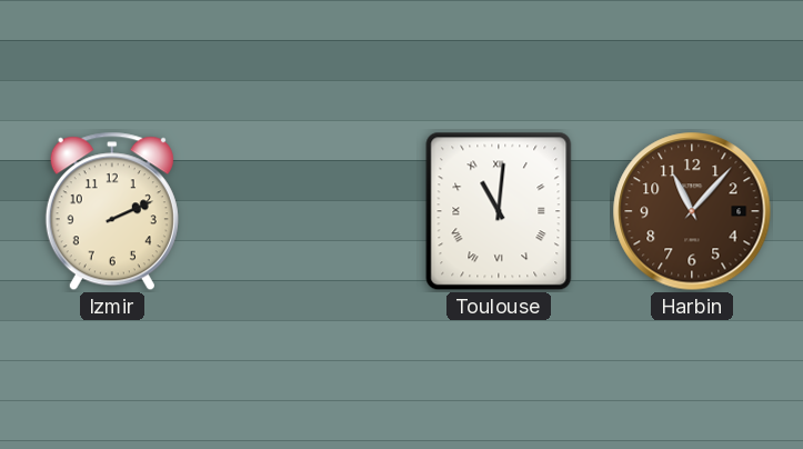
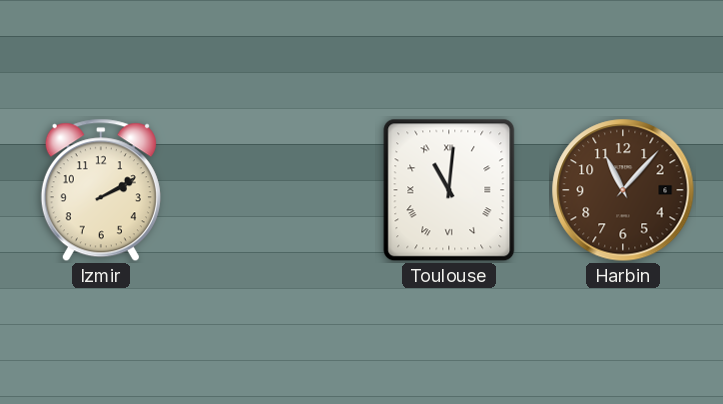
Izmir: 2:11 -> 2:10
